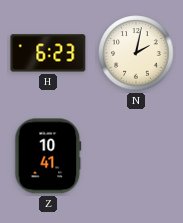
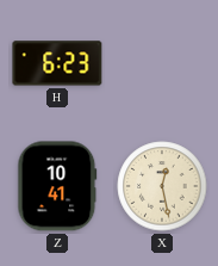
N: 2:02 -> none
X: none -> 12:28
